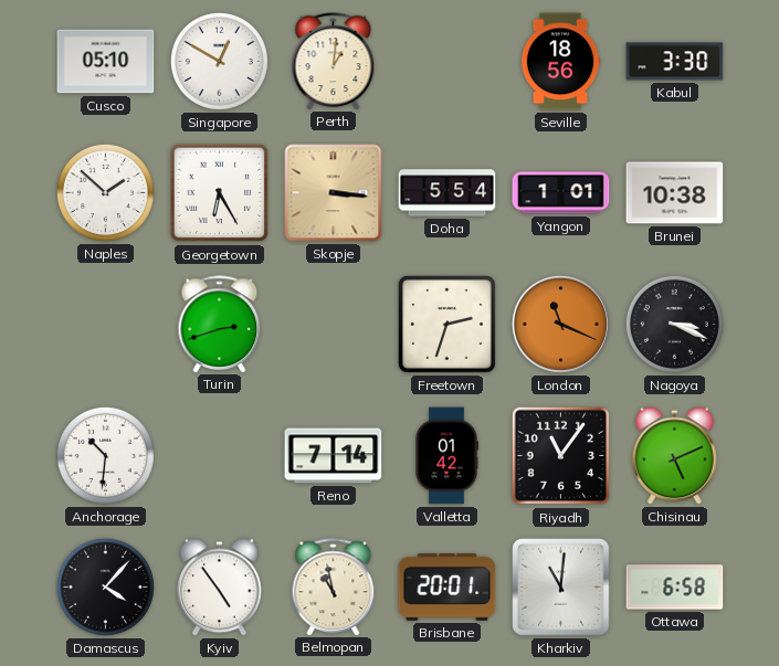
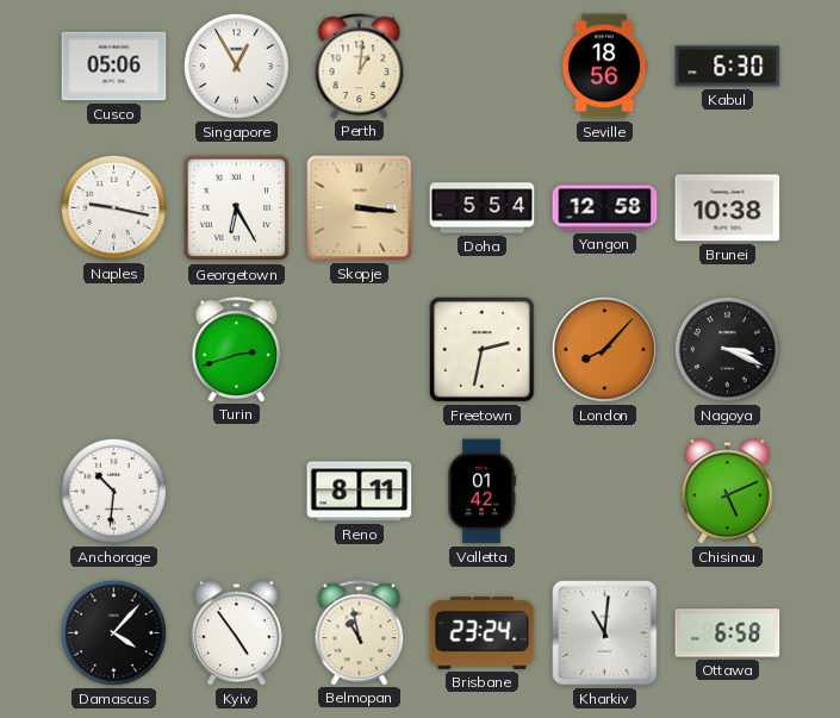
Cusco: 05:10 -> 05:06
Singapore: 12:50 -> 12:55
Kabul: 3:30 -> 6:30
Naples: 1:52 -> 9:17
Yangon: 1:01 -> 12:58
Freetown: 2:33 -> 2:32
London: 11:19 -> 8:07
Reno: 7:14 -> 8:11
Riyadh: 11:06 -> none
Brisbane: 20:01 -> 23:24
